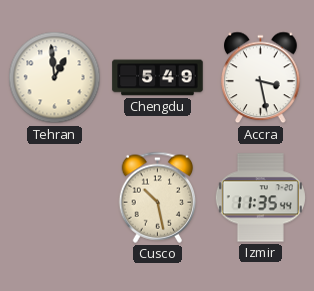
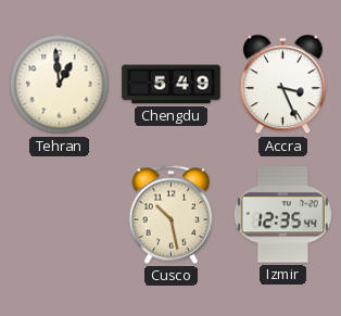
Accra: 3:28 -> 3:26
Izmir: 11:35 -> 12:35
